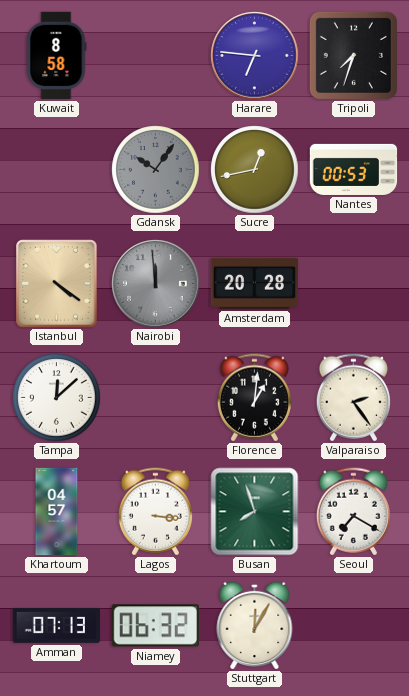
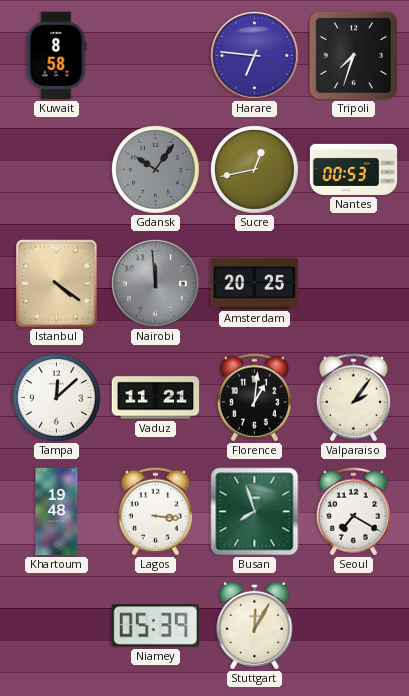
Amsterdam: 20:28 -> 20:25
Vaduz: none -> 11:21
Valparaiso: 2:24 -> 2:06
Khartoum: 04:57 -> 19:48
Amman: 07:13 -> none
Niamey: 06:32 -> 05:39
